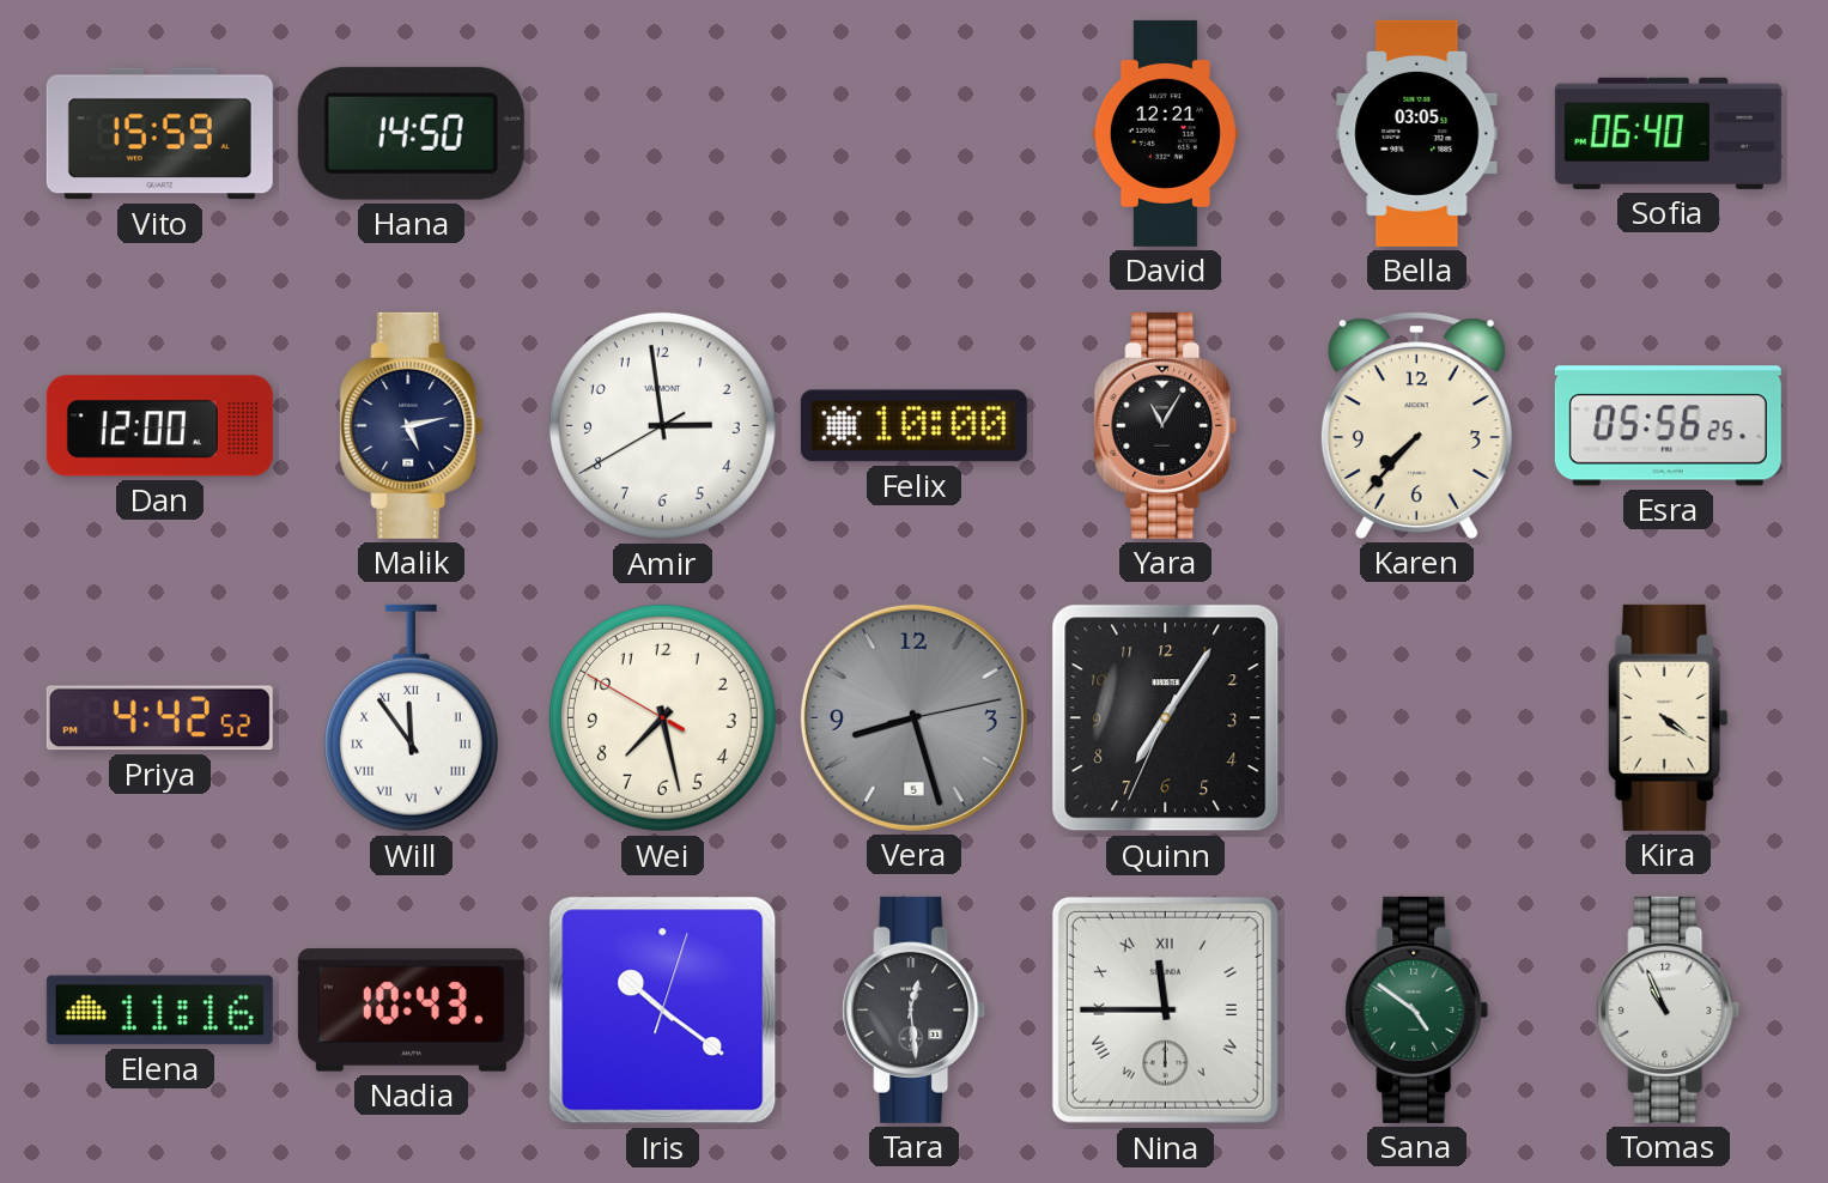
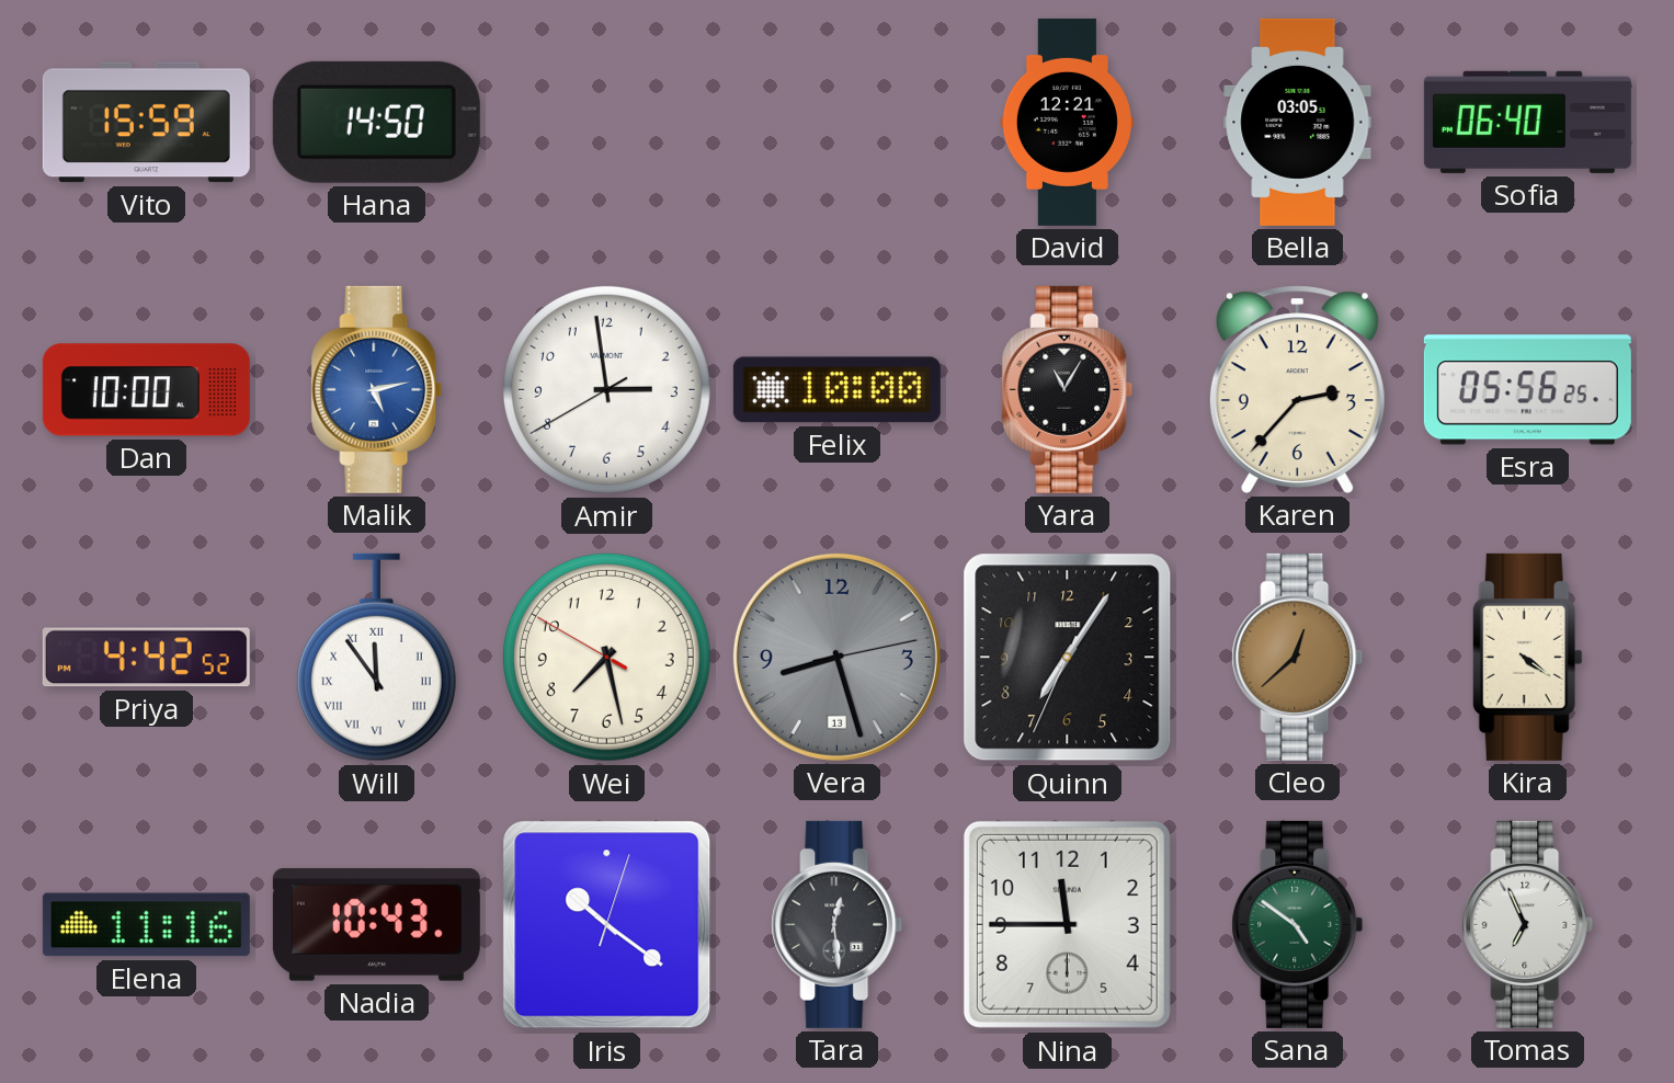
Dan: 12:00 -> 10:00
Malik dial: navy -> blue
Karen: 7:37 -> 2:37
Vera date: 5 -> 13
Cleo: none -> 12:38
Nina numerals: Roman -> Arabic
Tomas: 10:56 -> 6:56
